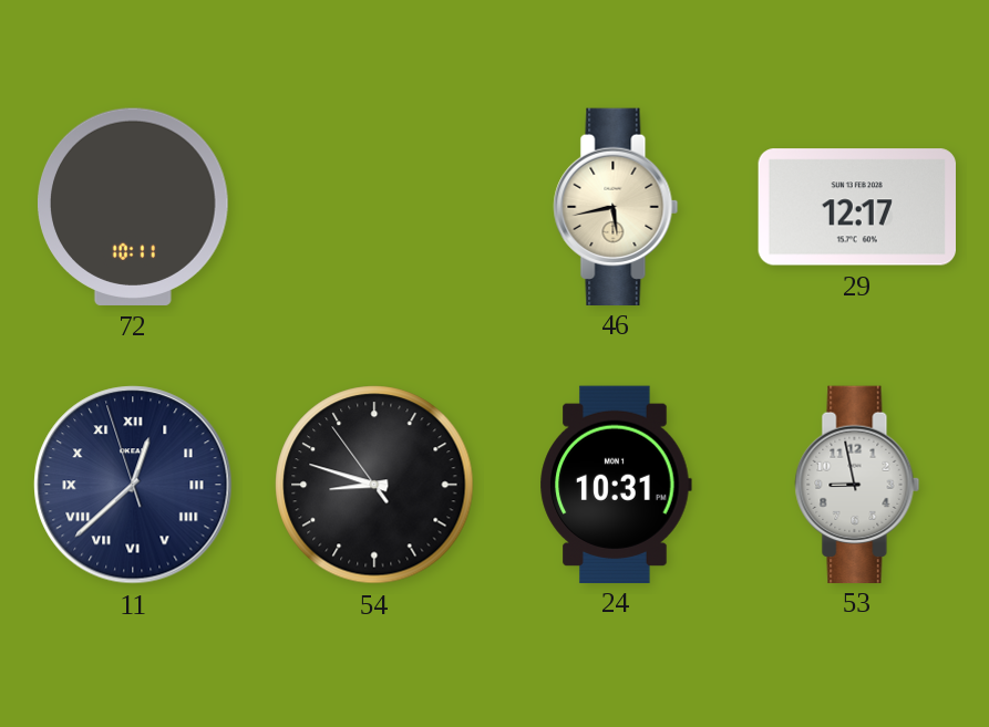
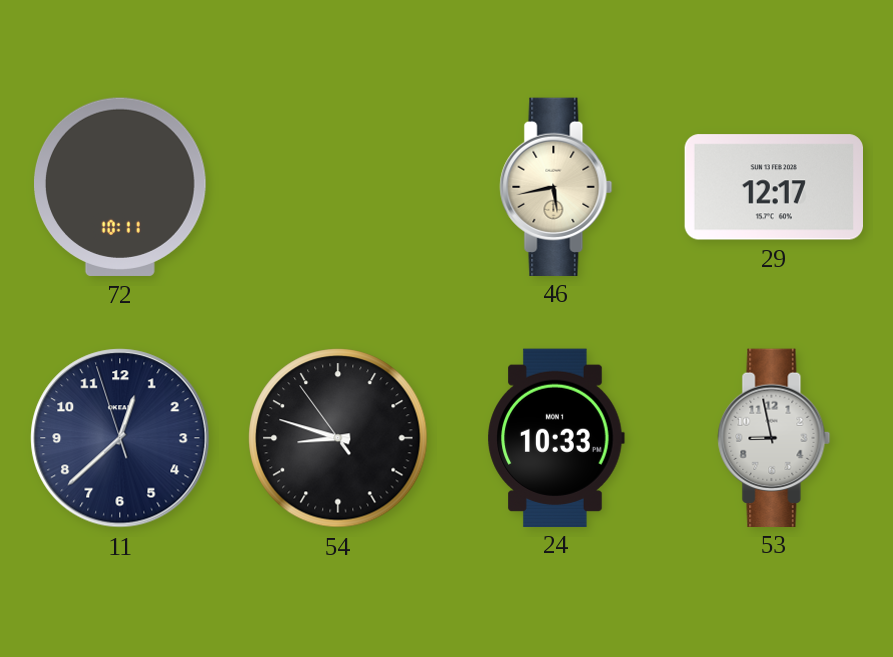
11 numerals: Roman -> Arabic
24: 10:31 -> 10:33
